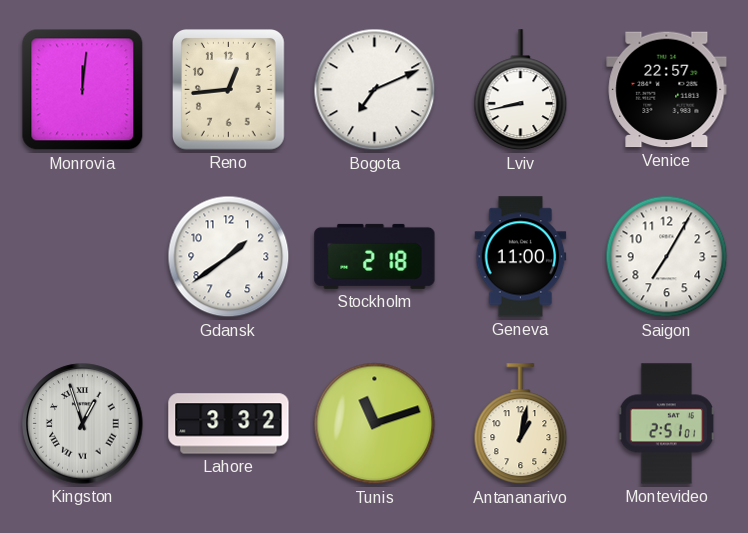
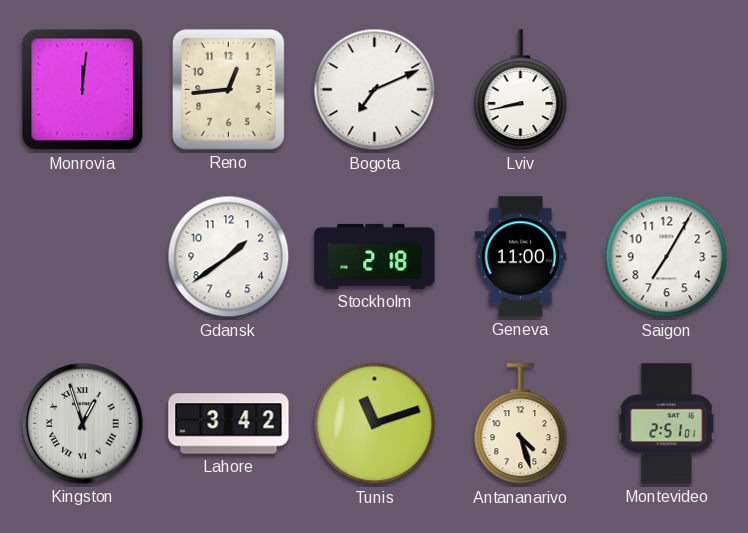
Venice: 22:57 -> none
Lahore: 3:32 -> 3:42
Antananarivo: 1:02 -> 4:27
